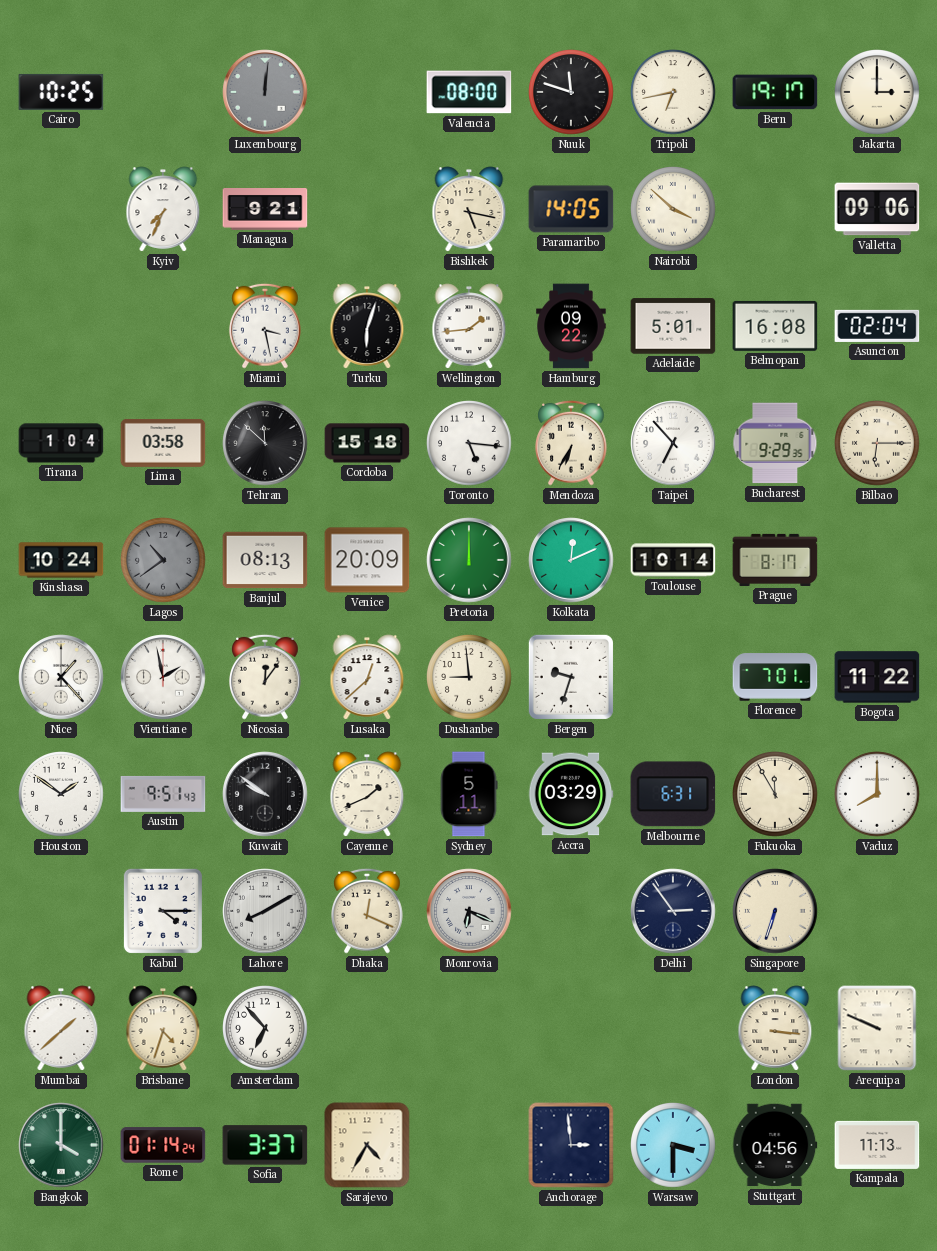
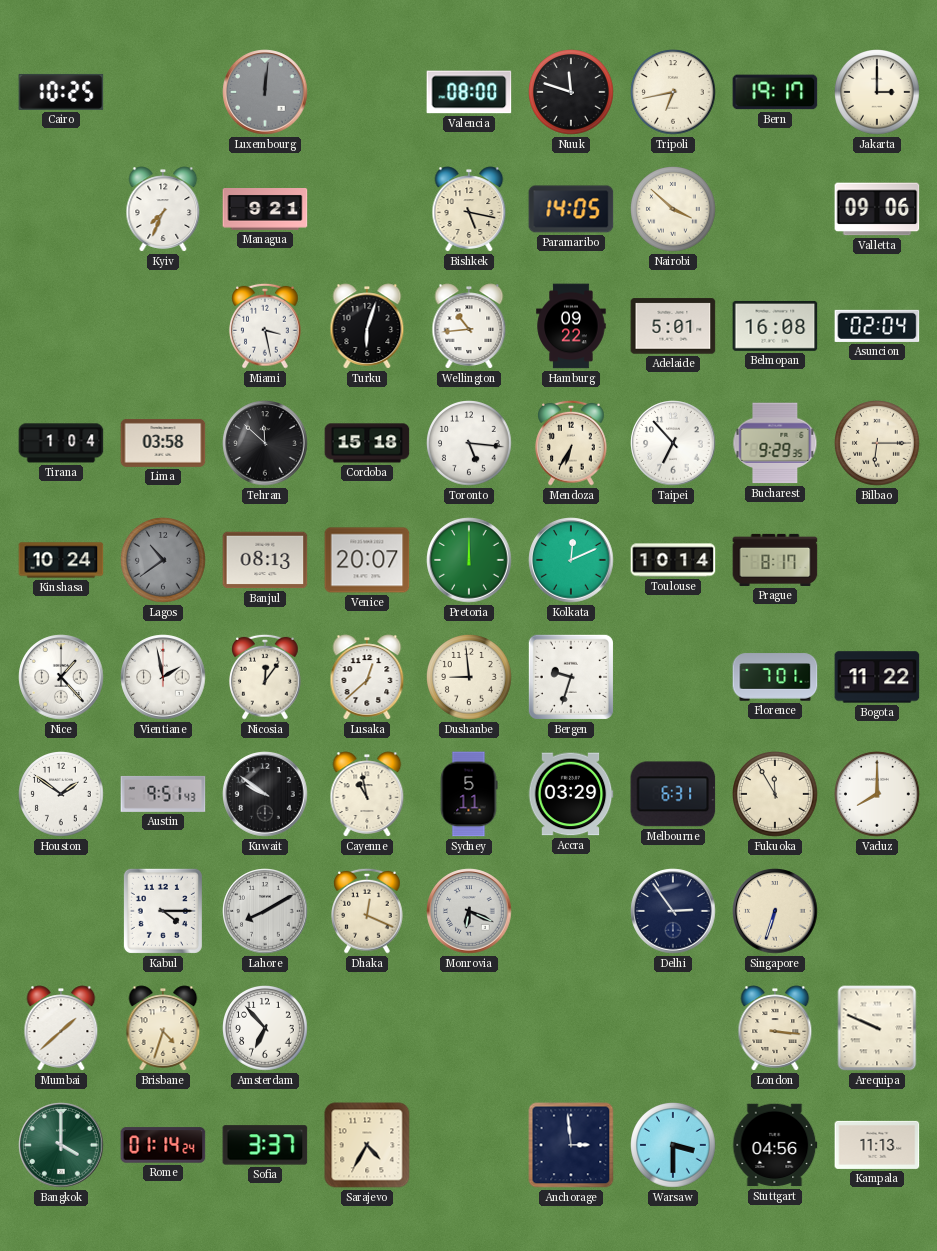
Wellington: 1:44 -> 10:44
Venice: 20:09 -> 20:07
Cayenne: 1:41 -> 10:58
